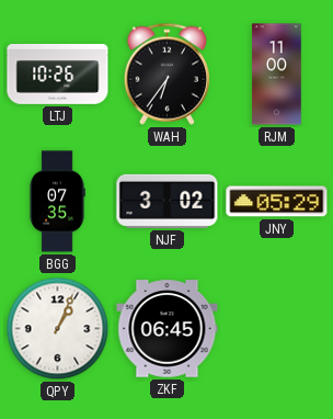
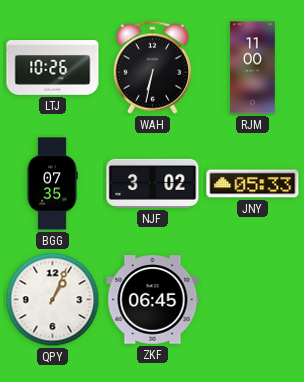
WAH: 6:36 -> 6:32
JNY: 05:29 -> 05:33
